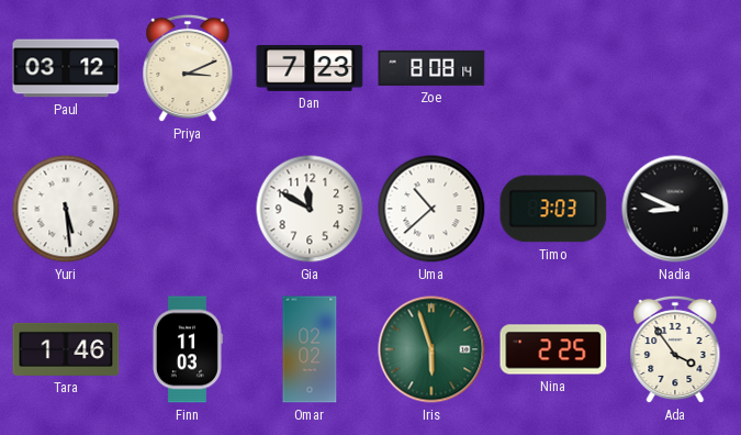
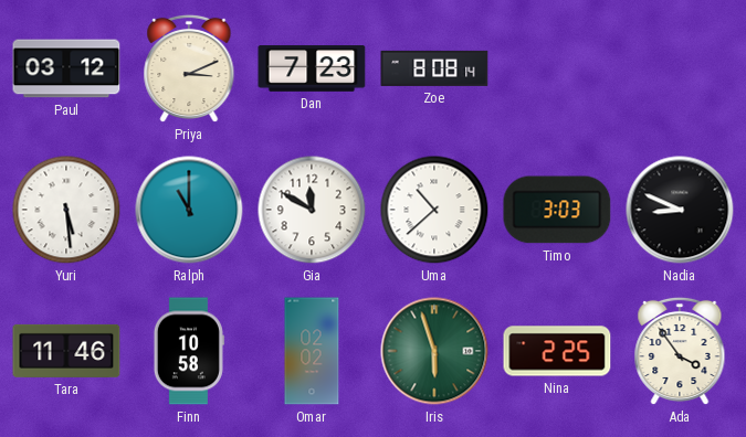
Ralph: none -> 11:00
Tara: 1:46 -> 11:46
Finn: 11:03 -> 10:58
